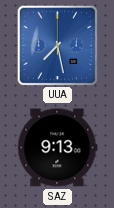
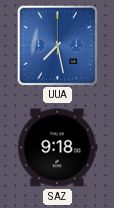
SAZ: 9:13 -> 9:18
